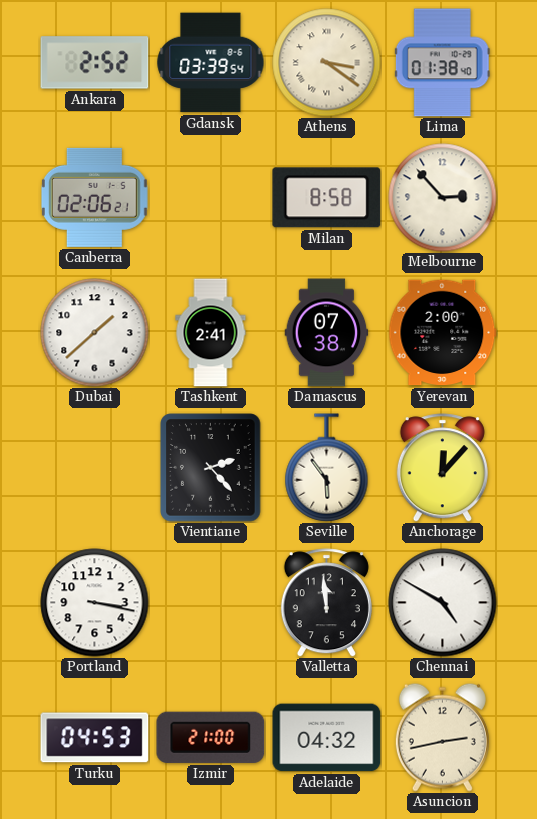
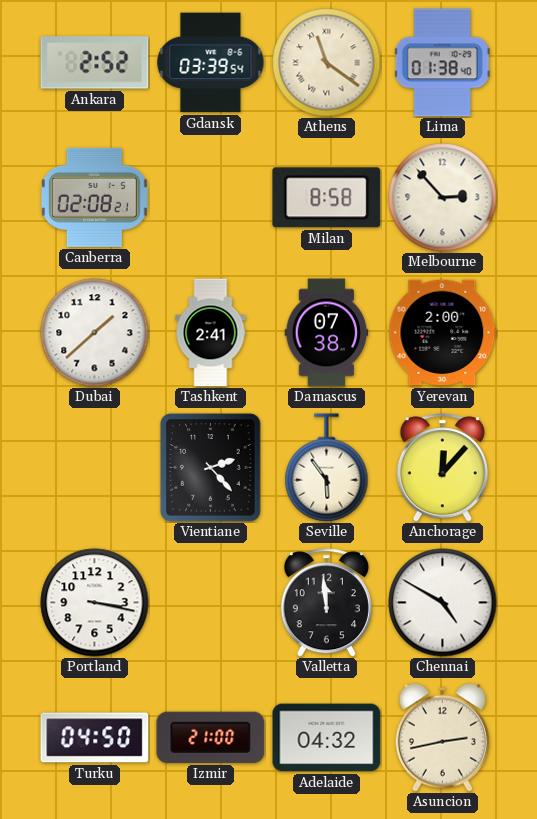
Athens: 3:21 -> 11:21
Canberra: 02:06 -> 02:08
Turku: 04:53 -> 04:50
